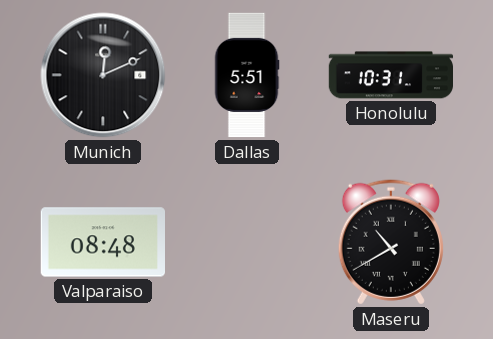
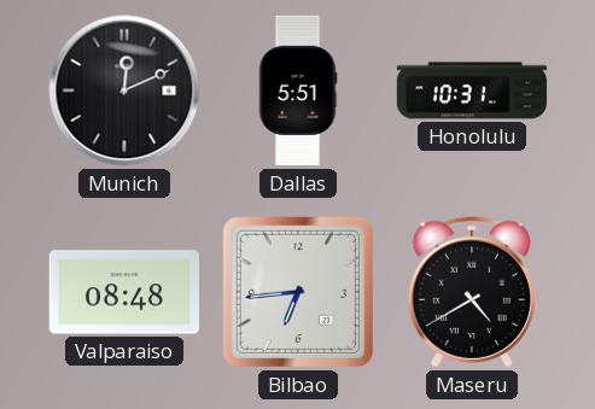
Bilbao: none -> 6:44
Maseru: 10:40 -> 4:40
